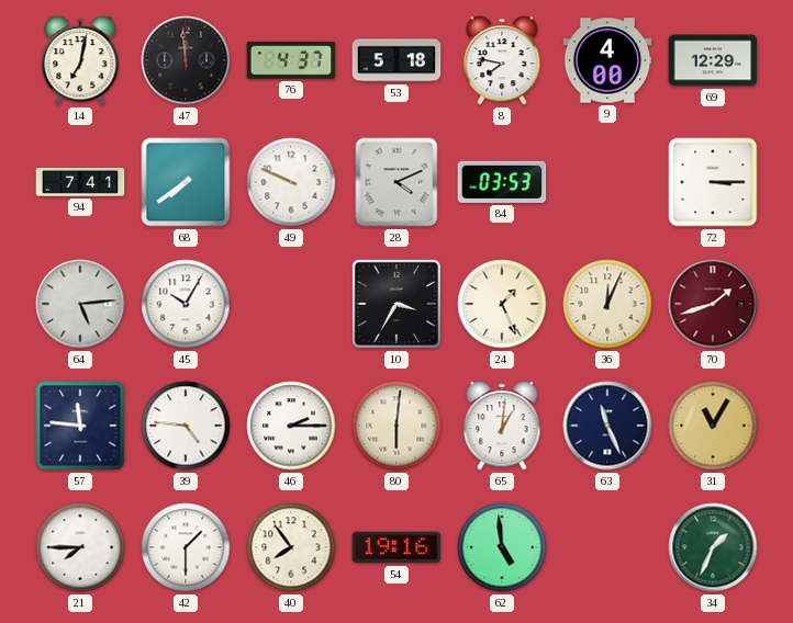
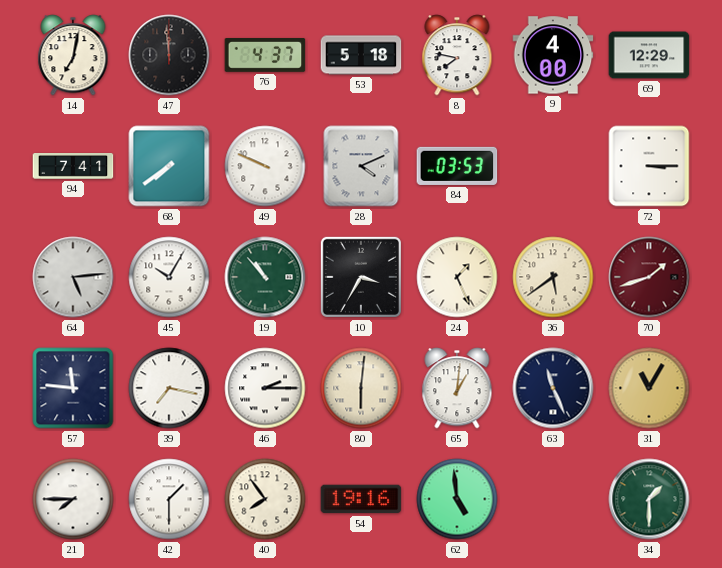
19: none -> 10:53
36: 12:04 -> 5:39
39: 4:46 -> 7:17
34: 1:34 -> 1:30
